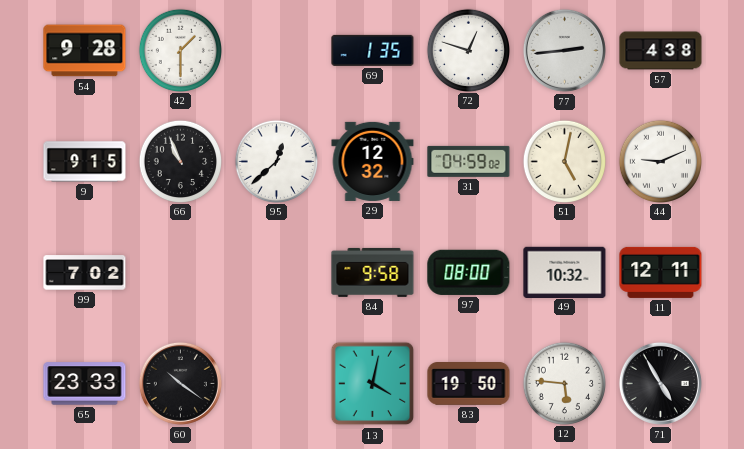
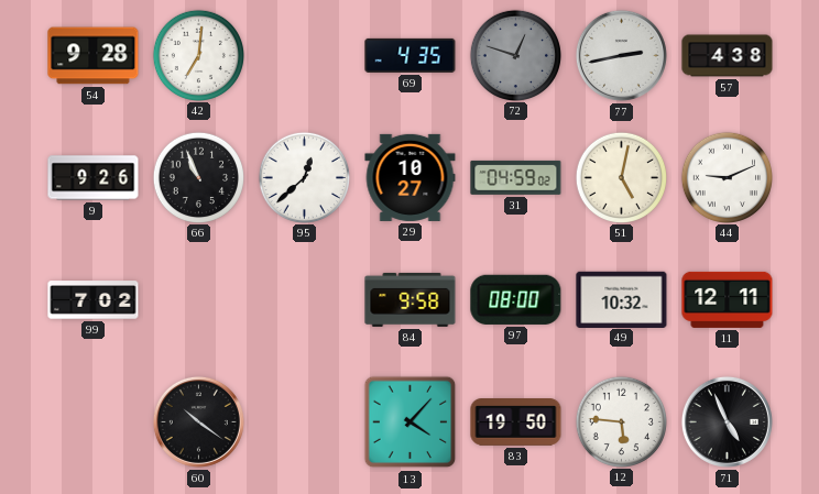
42: 1:30 -> 7:01
69: 1:35 -> 4:35
72 dial: white -> grey
77: 2:44 -> 2:43
9: 9:15 -> 9:26
29: 12:32 -> 10:27
65: 23:33 -> none
13: 4:02 -> 4:07
71: 4:55 -> 4:56
